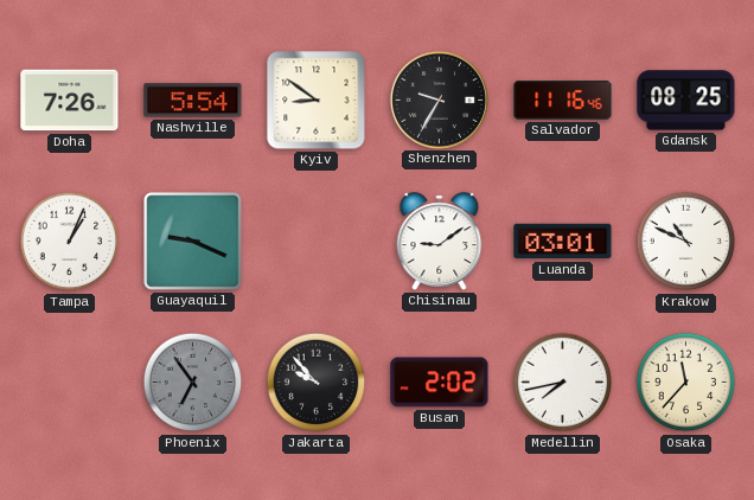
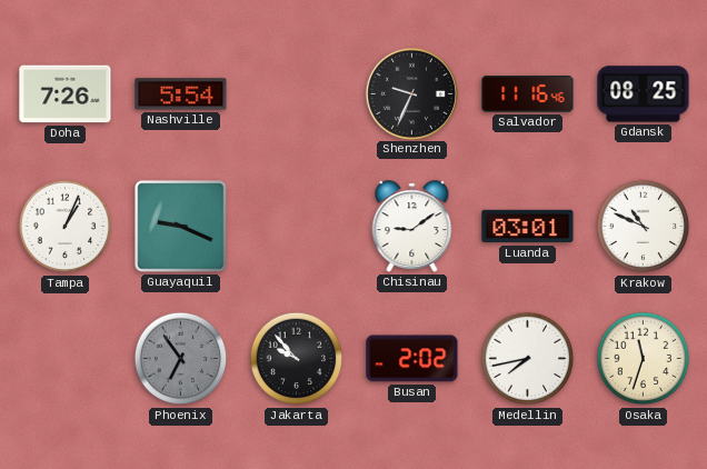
Kyiv: 8:51 -> none
Shenzhen: 9:35 -> 9:34
Osaka: 11:37 -> 11:33
